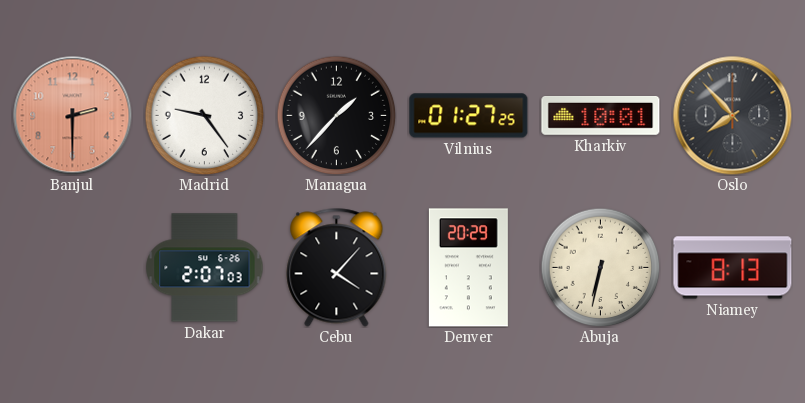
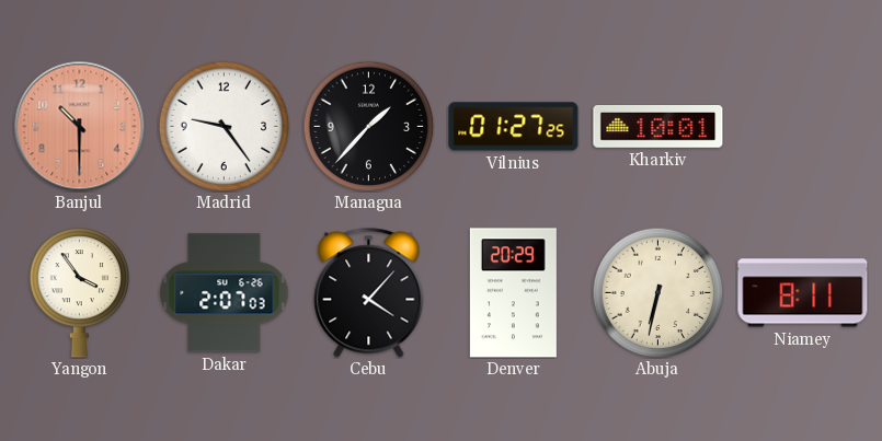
Banjul: 2:30 -> 10:30
Oslo: 7:53 -> none
Yangon: none -> 3:54
Niamey: 8:13 -> 8:11
